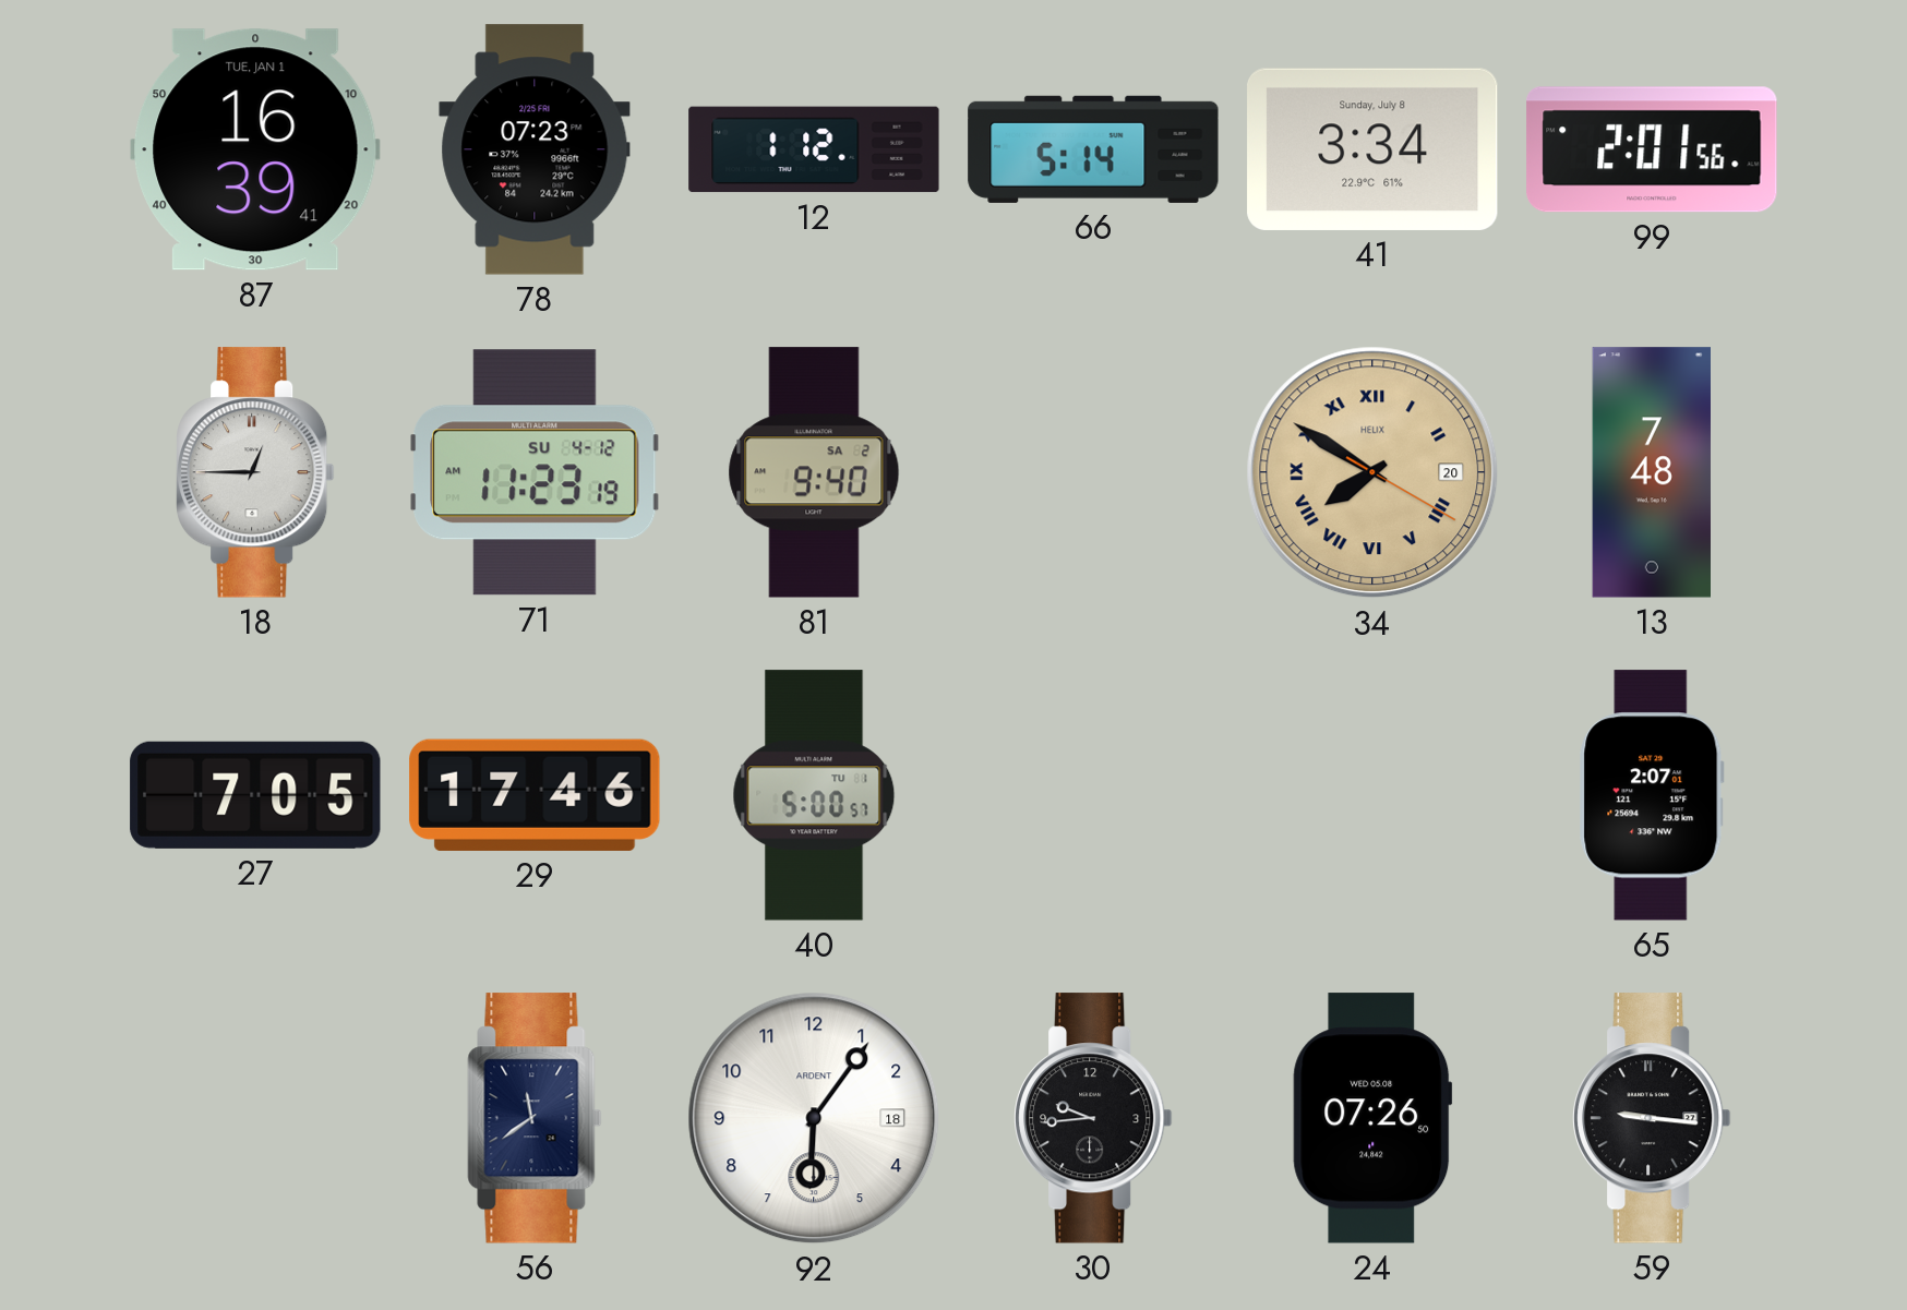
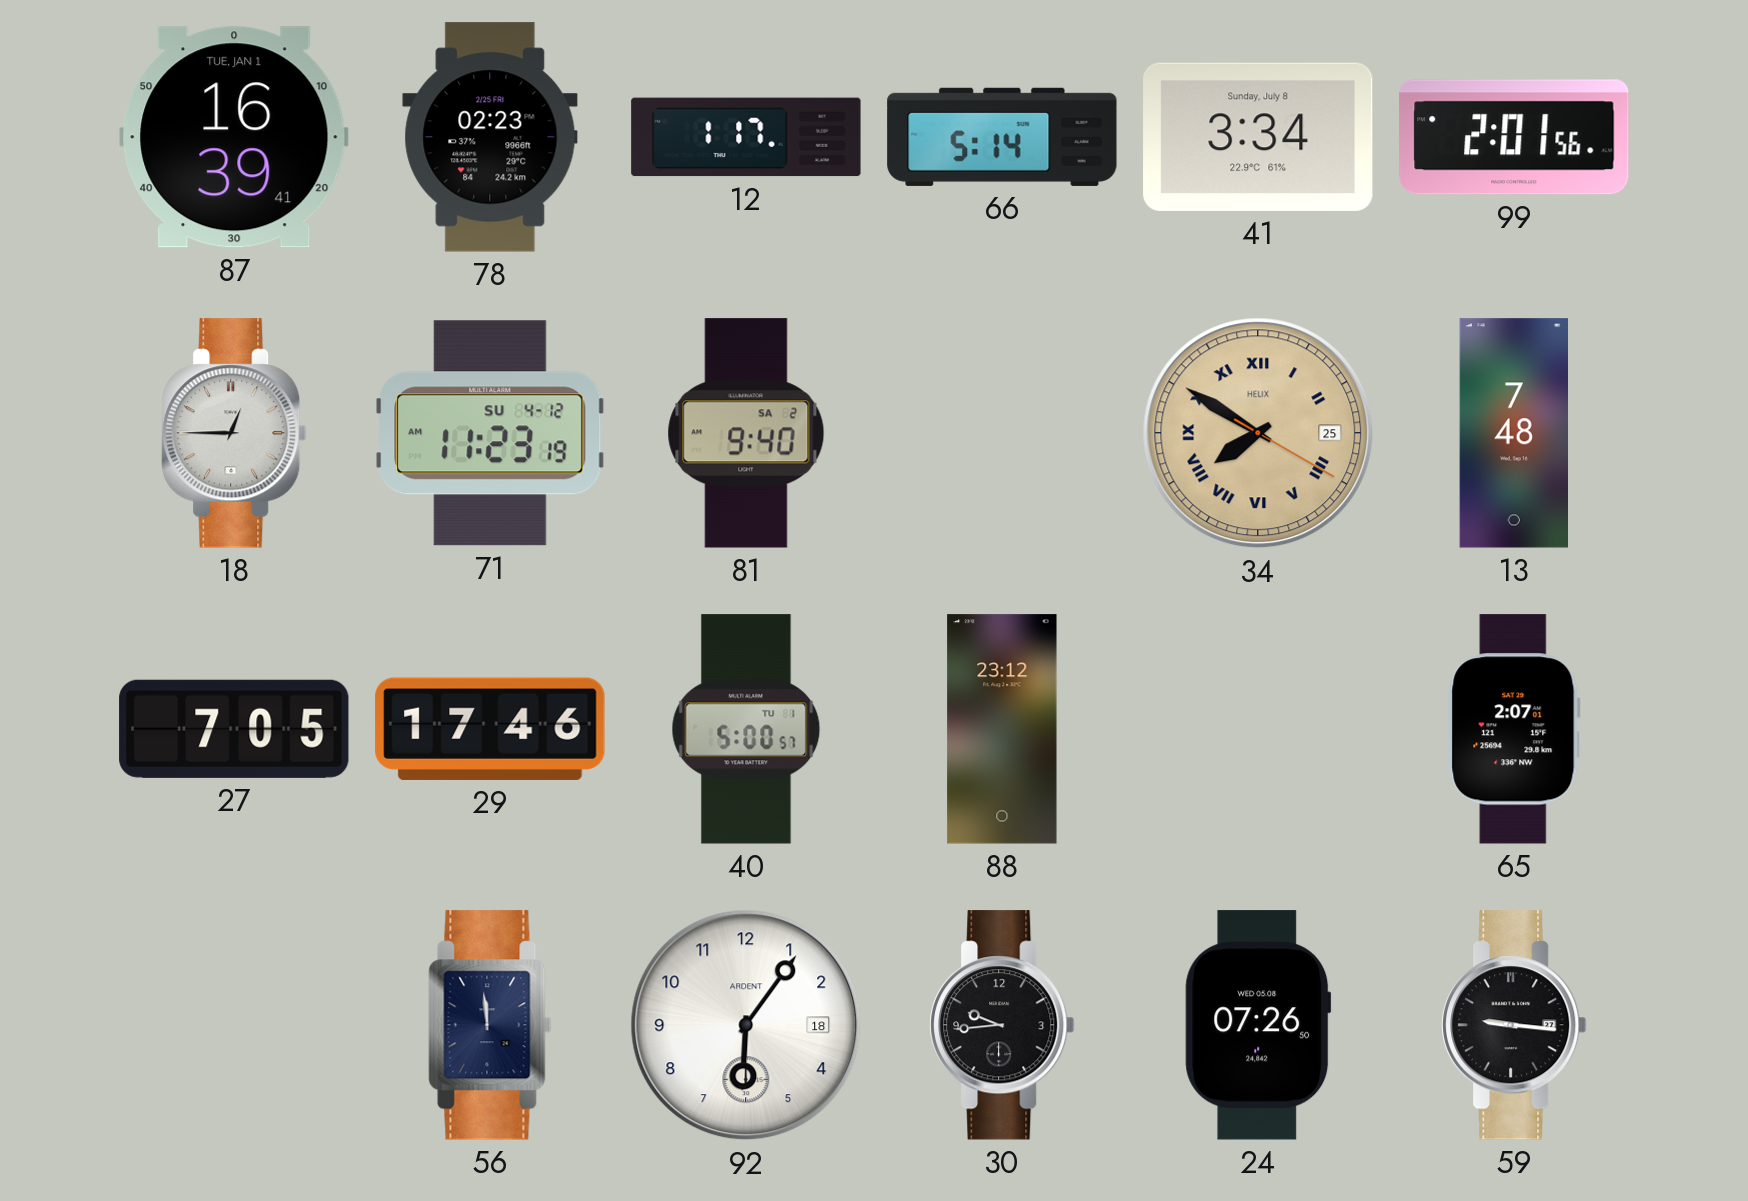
78: 07:23 -> 02:23
12: 1:12 -> 1:17
34 date: 20 -> 25
88: none -> 23:12
56: 11:39 -> 11:59
